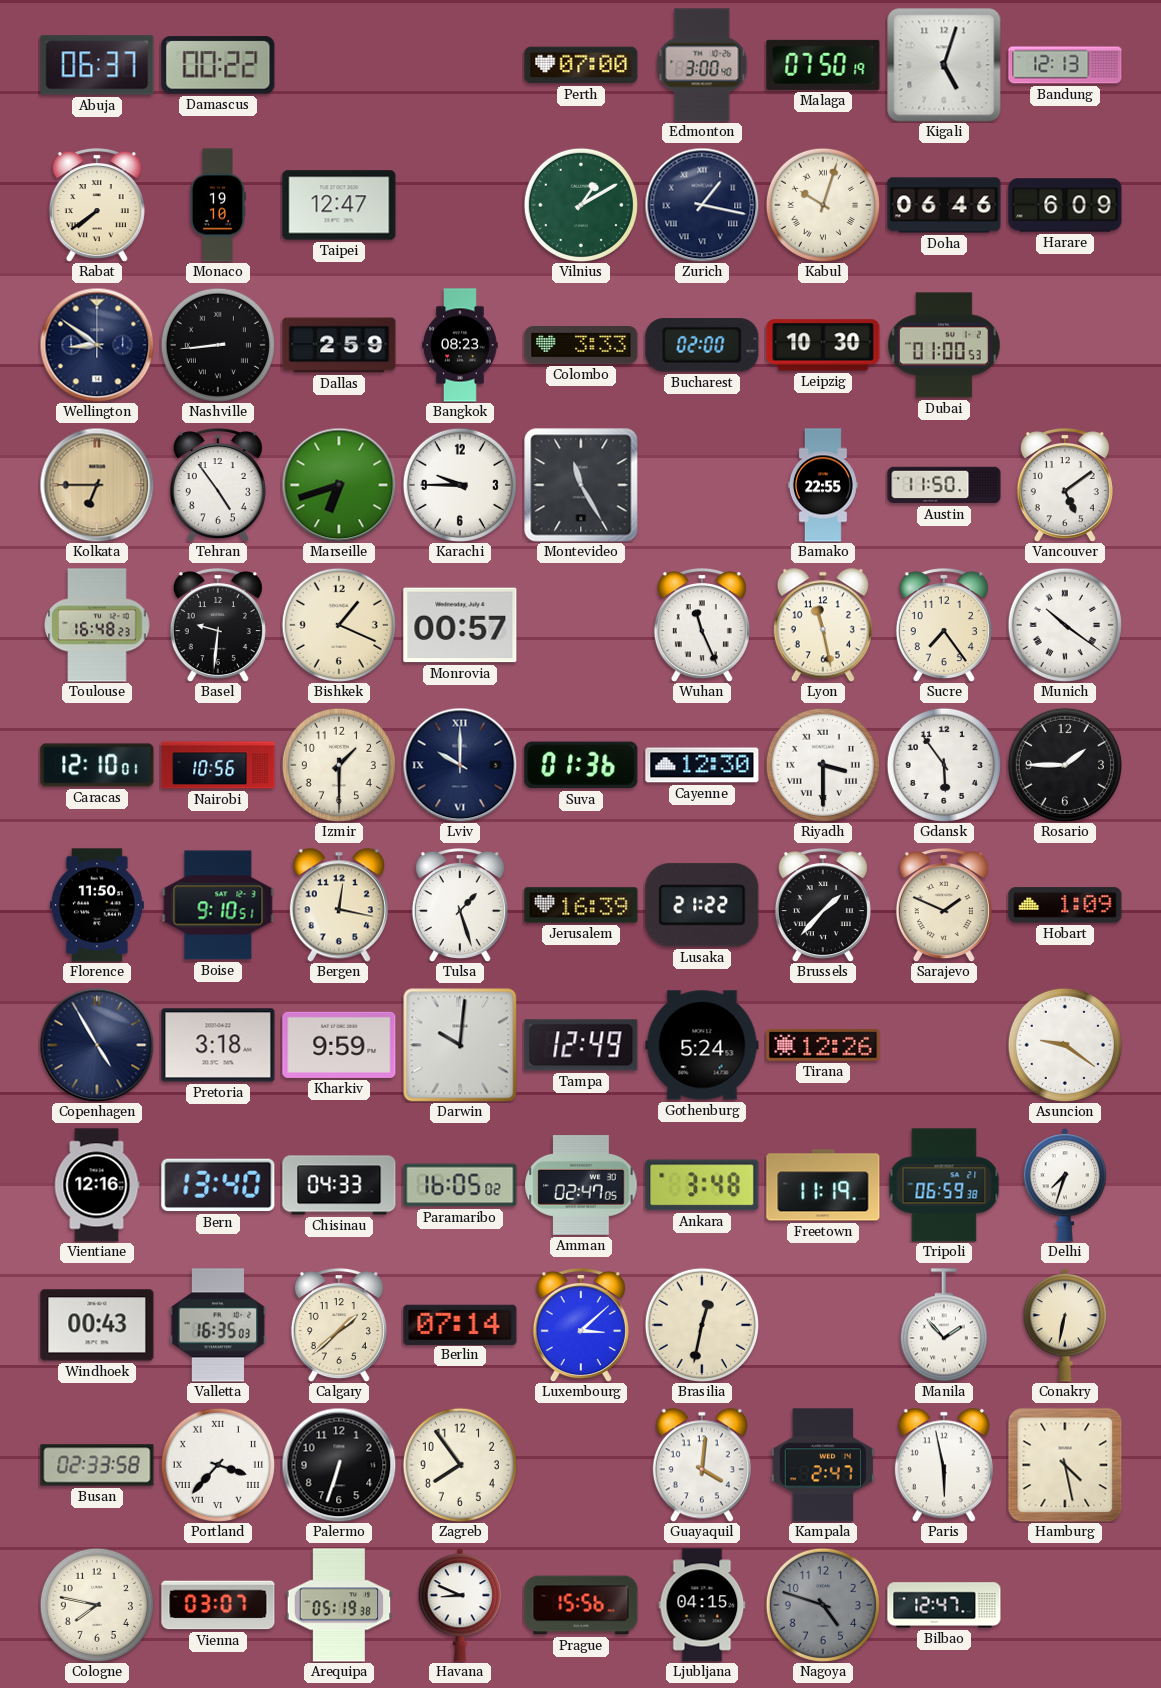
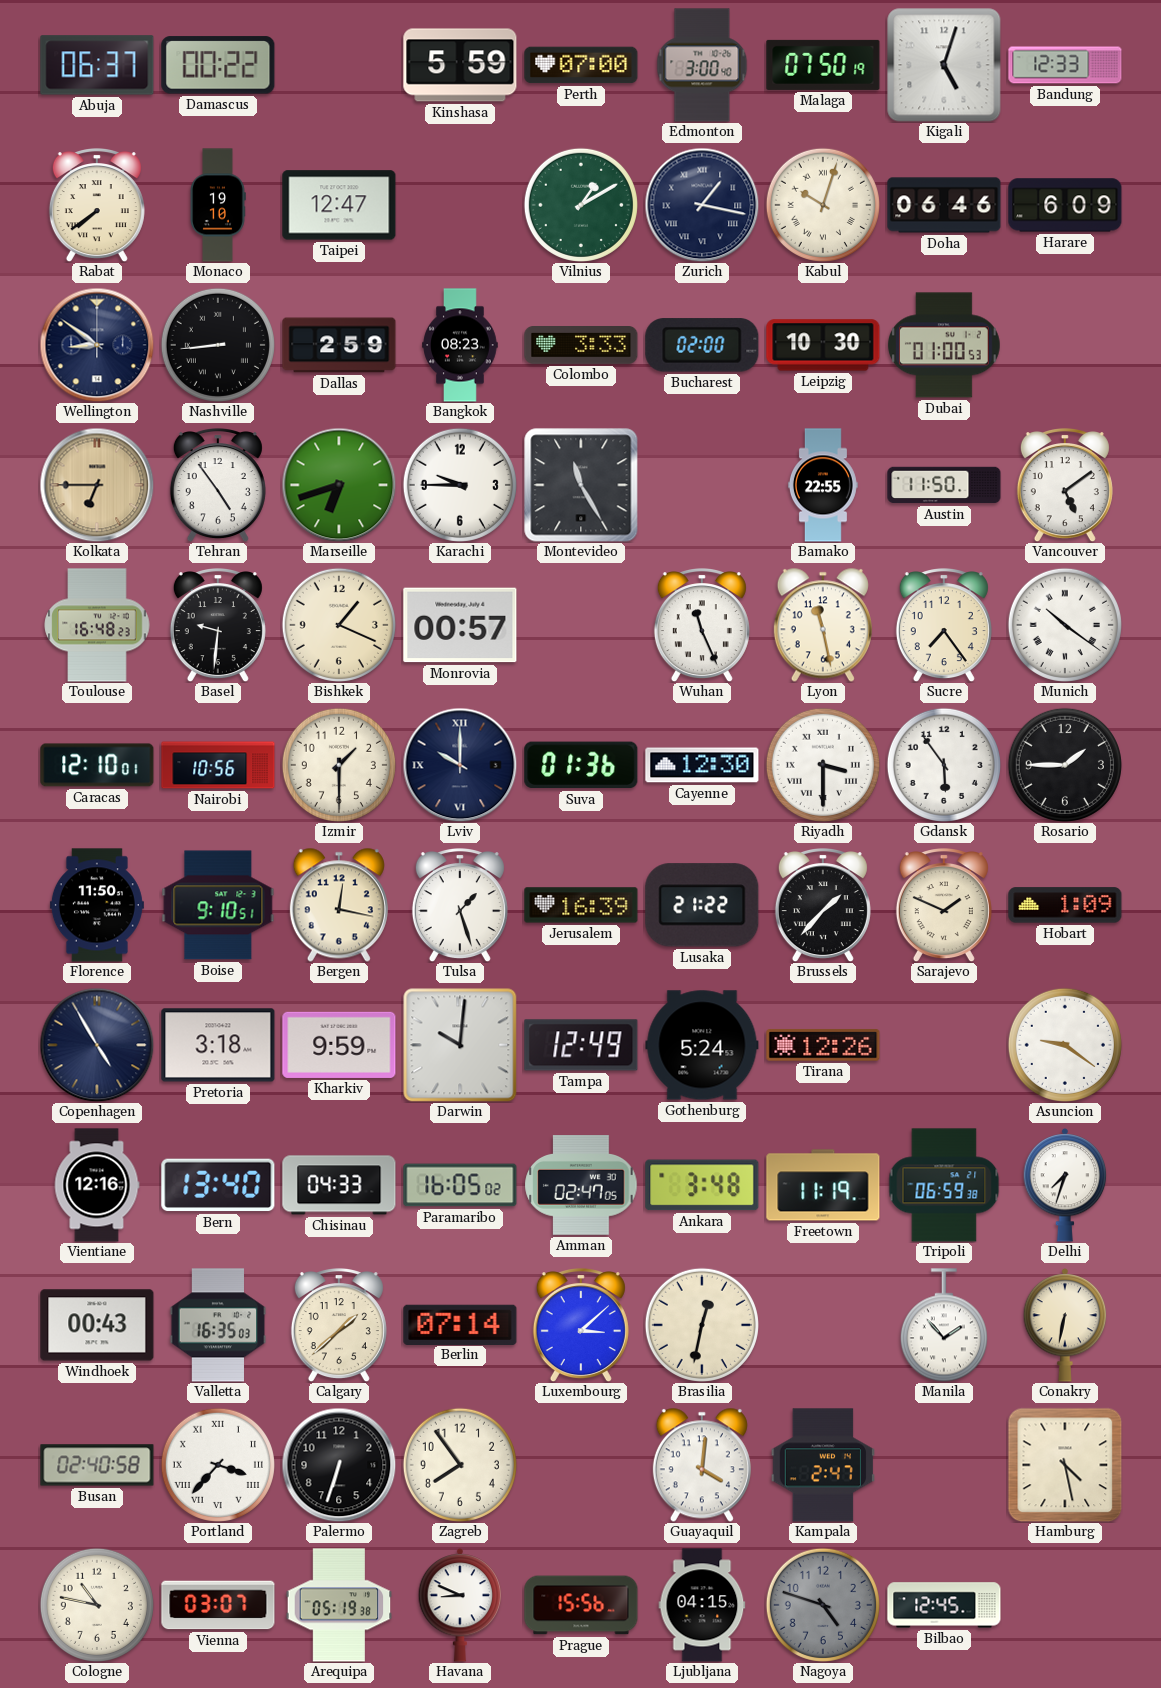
Kinshasa: none -> 5:59
Bandung: 12:13 -> 12:33
Busan: 02:33 -> 02:40
Paris: 5:58 -> none
Cologne: 7:47 -> 10:47
Bilbao: 12:47 -> 12:45
